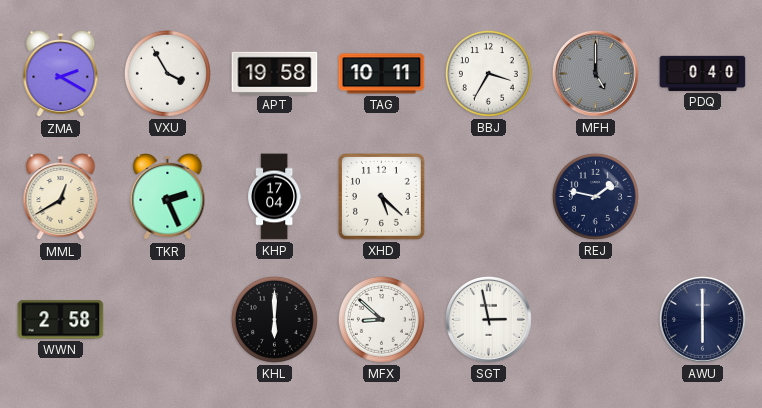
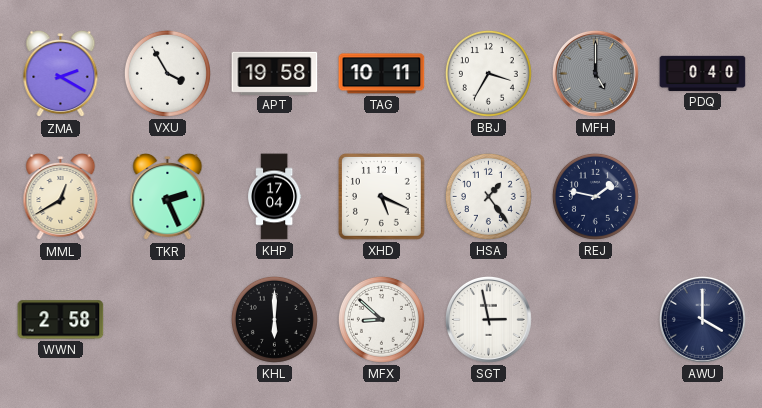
XHD: 5:22 -> 5:19
HSA: none -> 1:24
AWU: 6:00 -> 4:00
